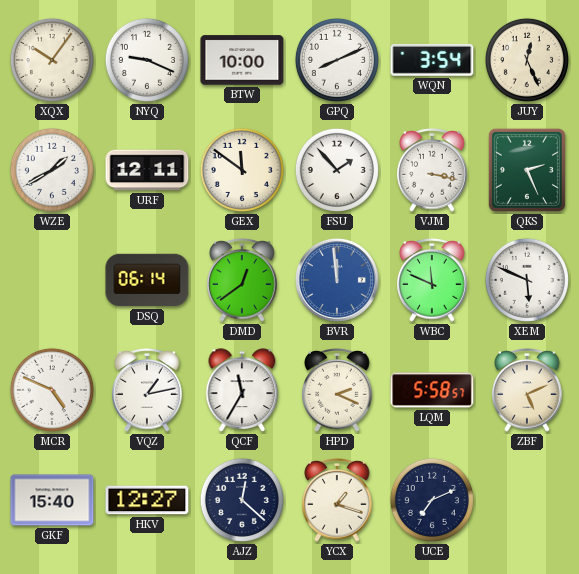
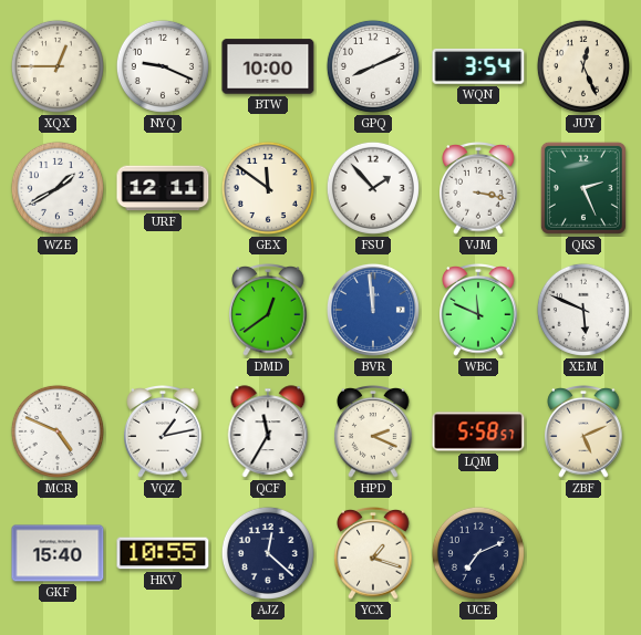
XQX: 10:06 -> 12:45
DSQ: 06:14 -> none
HKV: 12:27 -> 10:55
